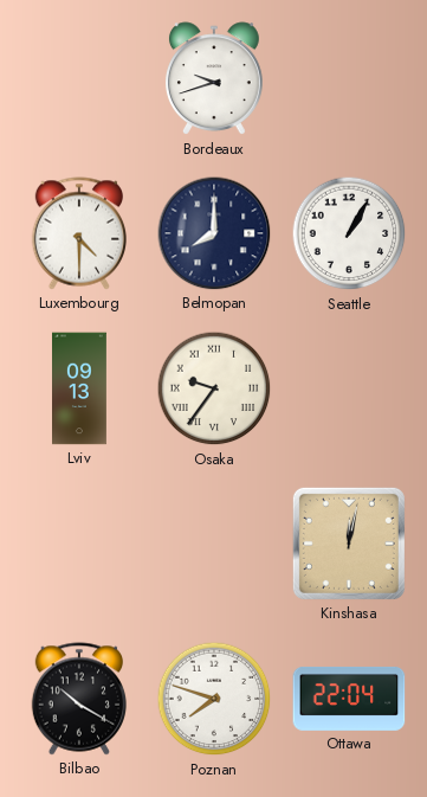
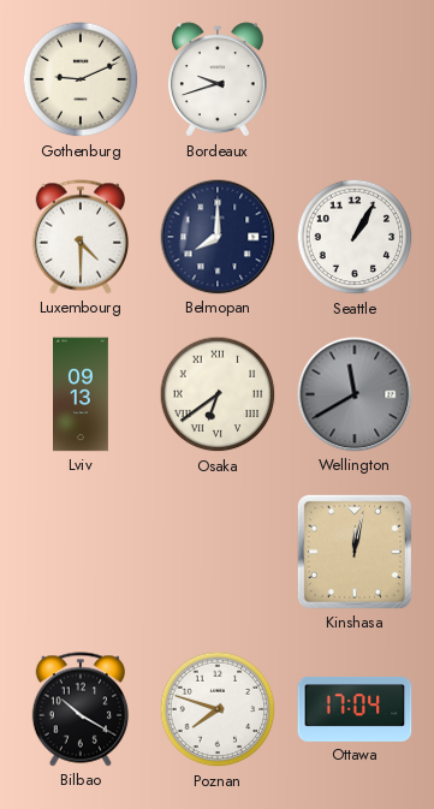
Gothenburg: none -> 9:11
Osaka: 9:36 -> 6:39
Wellington: none -> 11:40
Ottawa: 22:04 -> 17:04
